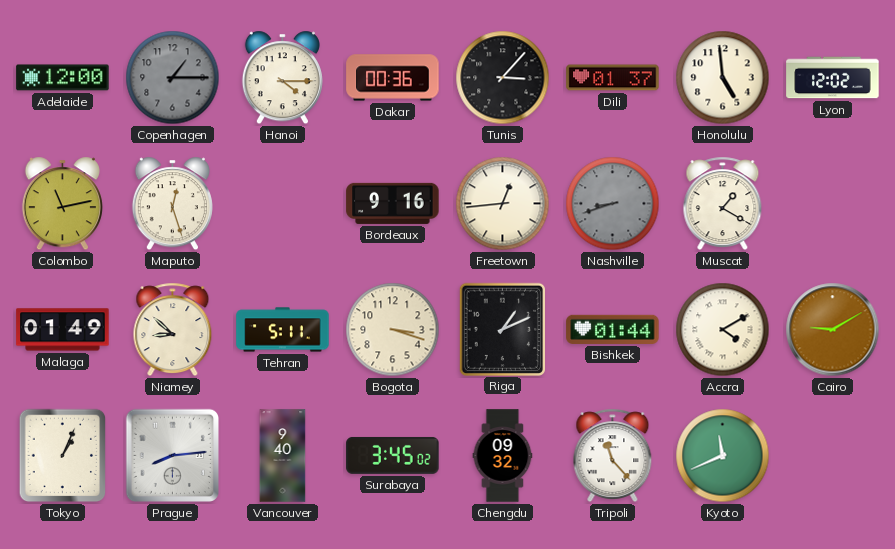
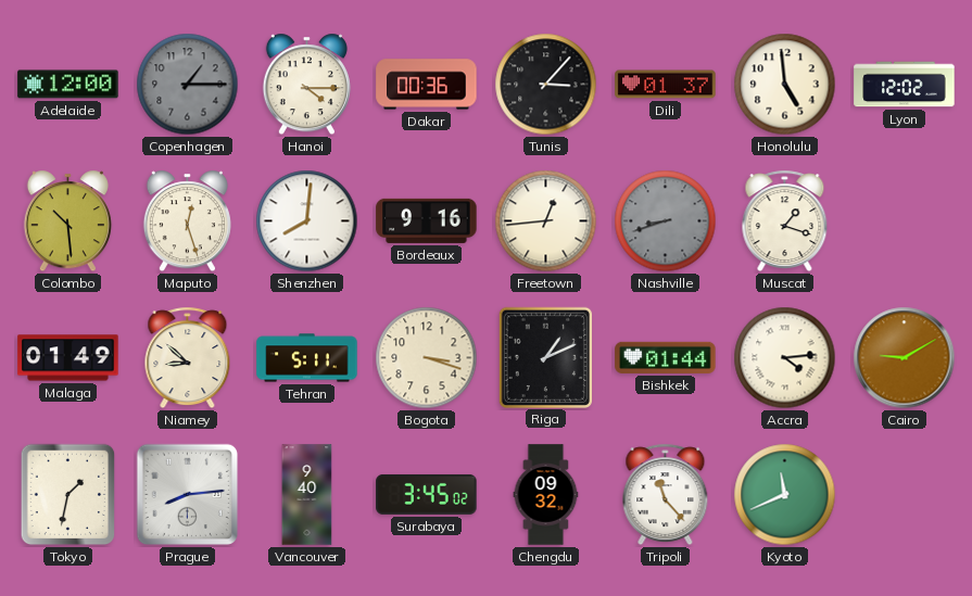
Colombo: 11:13 -> 10:29
Shenzhen: none -> 8:01
Muscat: 1:20 -> 1:18
Accra: 4:10 -> 4:14
Tokyo: 1:04 -> 1:32
